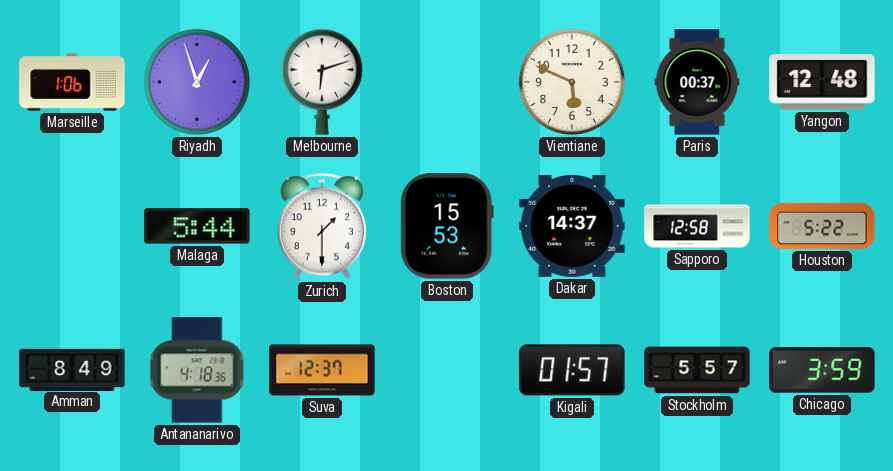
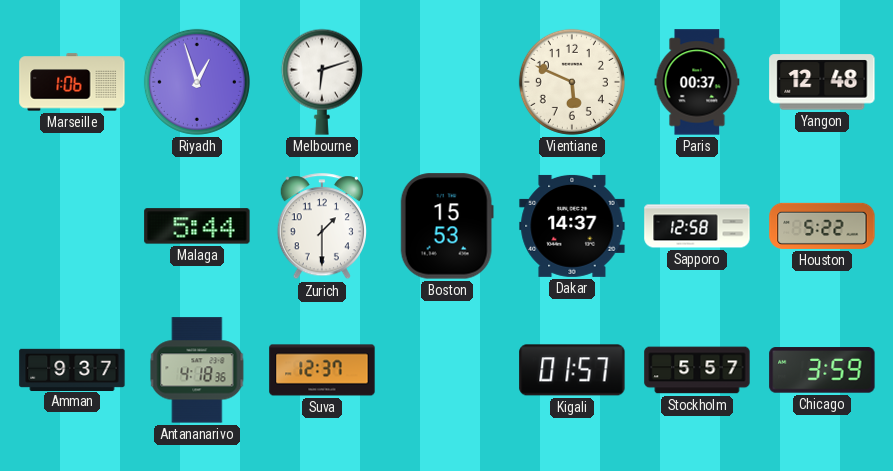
Amman: 8:49 -> 9:37
